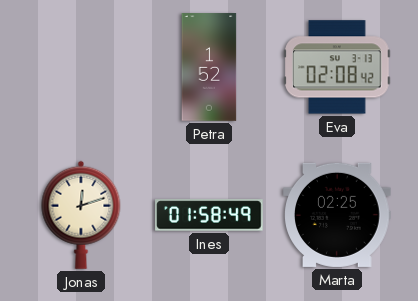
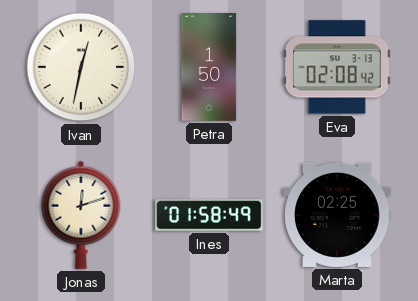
Ivan: none -> 12:32
Petra: 1:52 -> 1:50
